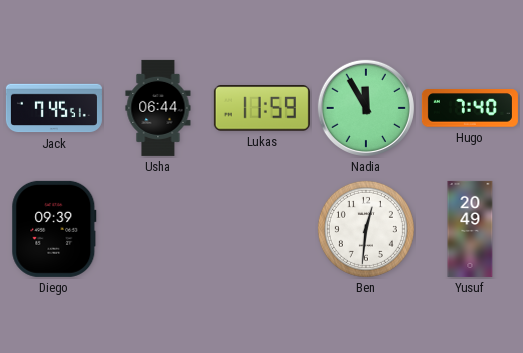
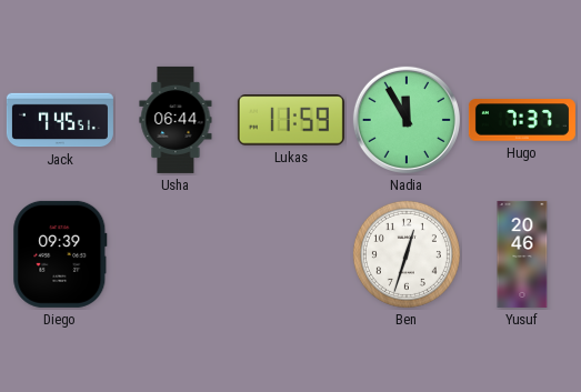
Hugo: 7:40 -> 7:37
Ben: 12:31 -> 12:33
Yusuf: 20:49 -> 20:46
